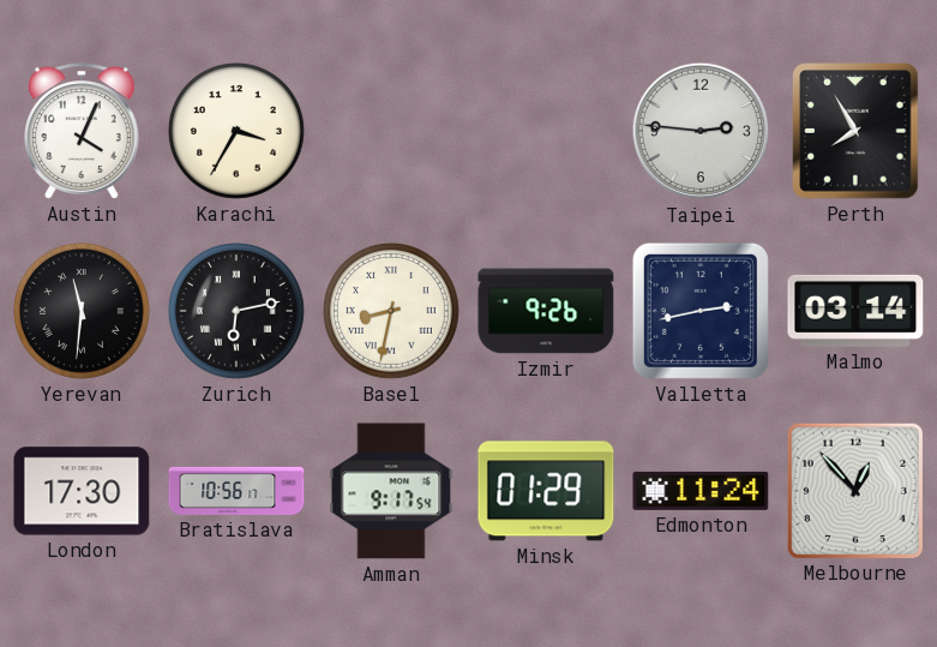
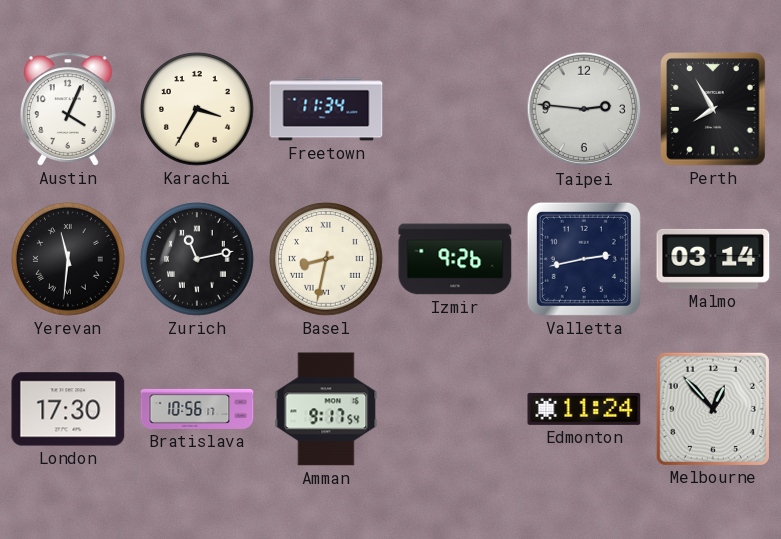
Freetown: none -> 11:34
Zurich: 6:13 -> 11:13
Minsk: 01:29 -> none
